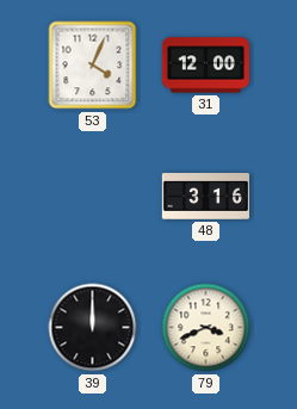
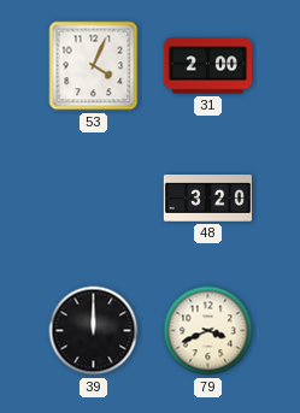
31: 12:00 -> 2:00
48: 3:16 -> 3:20
